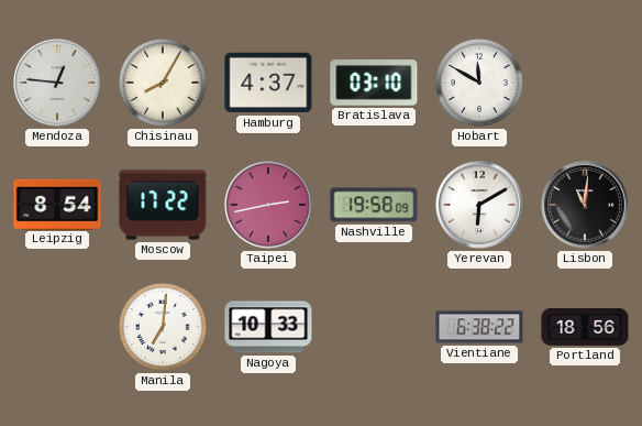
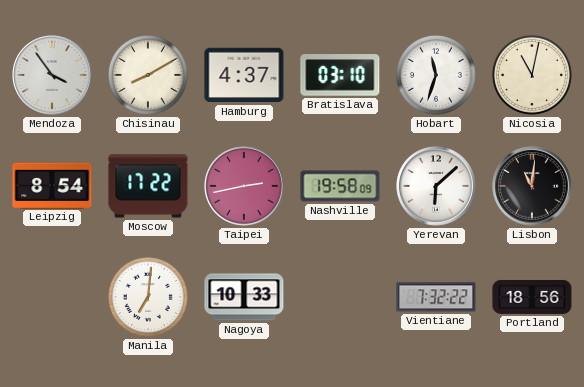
Mendoza: 12:46 -> 3:54
Chisinau: 8:05 -> 8:10
Hobart: 11:50 -> 11:33
Nicosia: none -> 11:02
Yerevan: 6:10 -> 6:08
Vientiane: 6:38 -> 7:32
